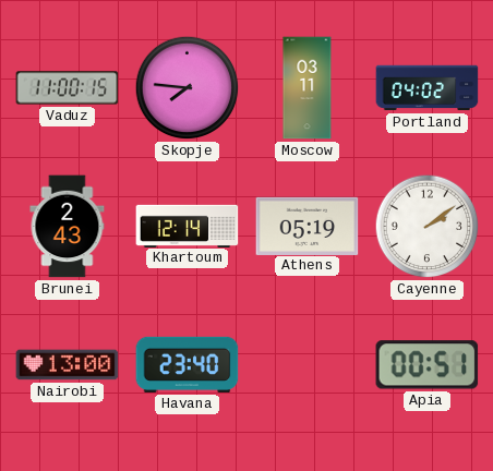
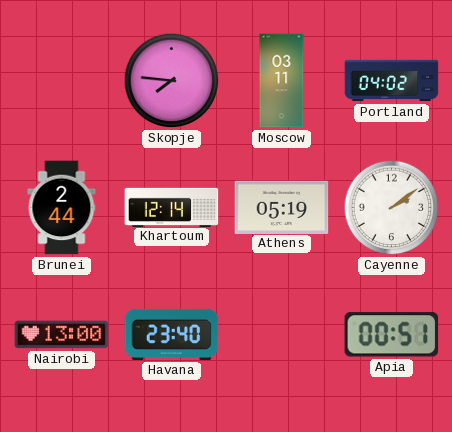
Vaduz: 11:00 -> none
Brunei: 2:43 -> 2:44
